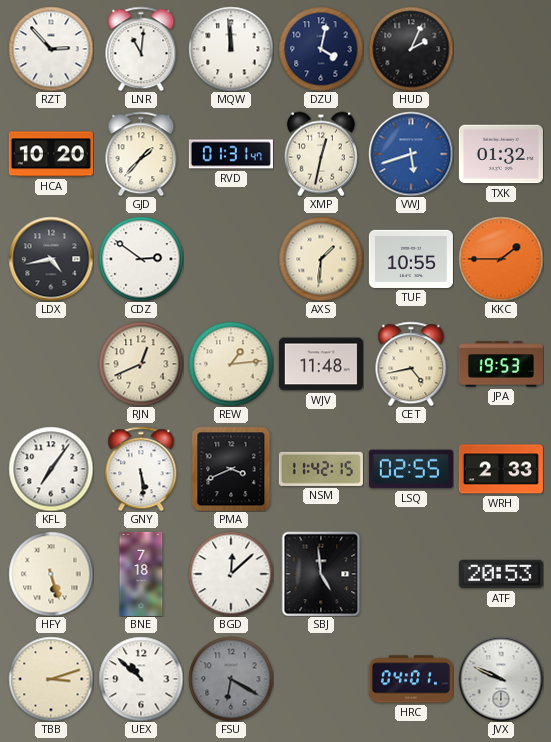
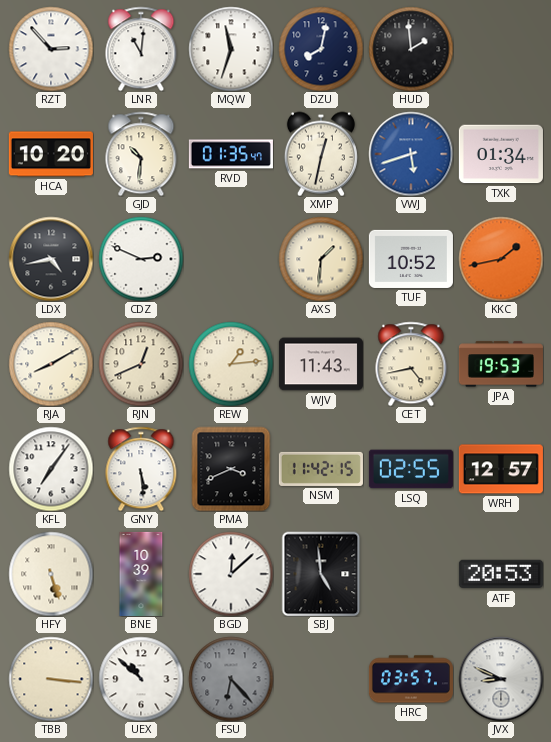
MQW: 11:59 -> 11:33
DZU: 4:02 -> 8:02
HUD: 2:04 -> 1:59
GJD: 1:37 -> 10:31
RVD: 01:31 -> 01:35
TXK: 01:32 -> 01:34
CDZ: 2:51 -> 2:49
TUF: 10:55 -> 10:52
KKC: 1:45 -> 1:43
RJA: none -> 8:10
WJV: 11:48 -> 11:43
WRH: 2:33 -> 12:57
BNE: 7:18 -> 10:39
TBB: 3:12 -> 3:16
FSU: 6:20 -> 6:23
HRC: 04:01 -> 03:57
JVX: 9:49 -> 8:49
